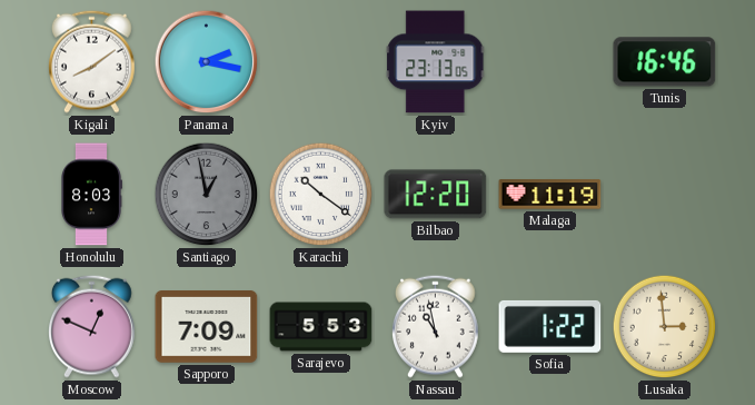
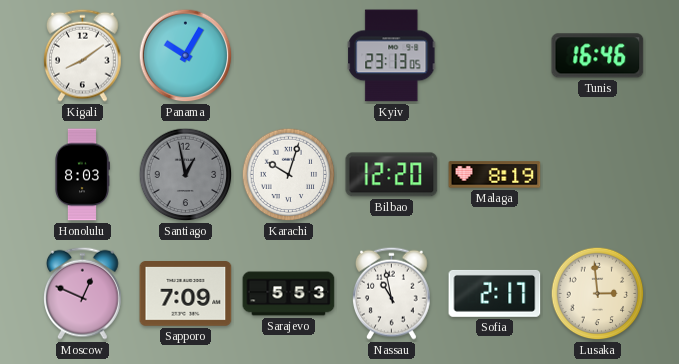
Panama: 2:17 -> 10:05
Karachi: 10:21 -> 10:03
Malaga: 11:19 -> 8:19
Sofia: 1:22 -> 2:17
